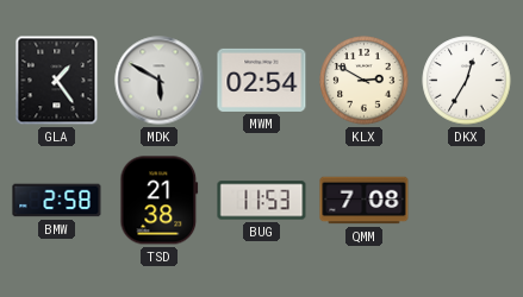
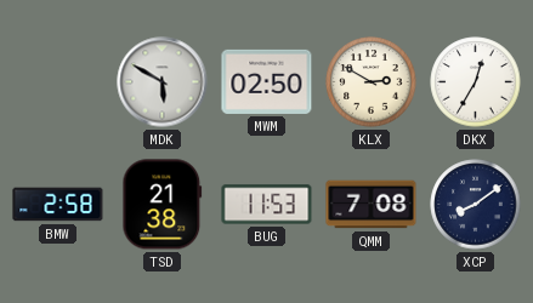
GLA: 1:24 -> none
MWM: 02:54 -> 02:50
XCP: none -> 8:09
